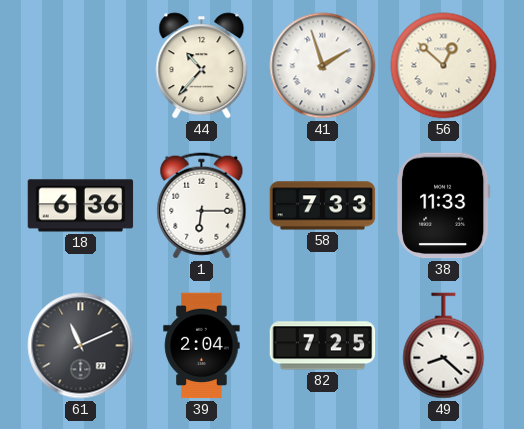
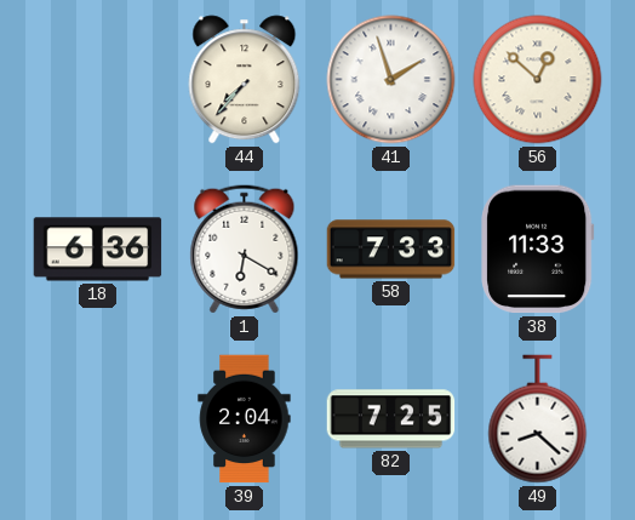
44: 10:37 -> 7:37
1: 6:15 -> 6:20
61: 11:11 -> none
